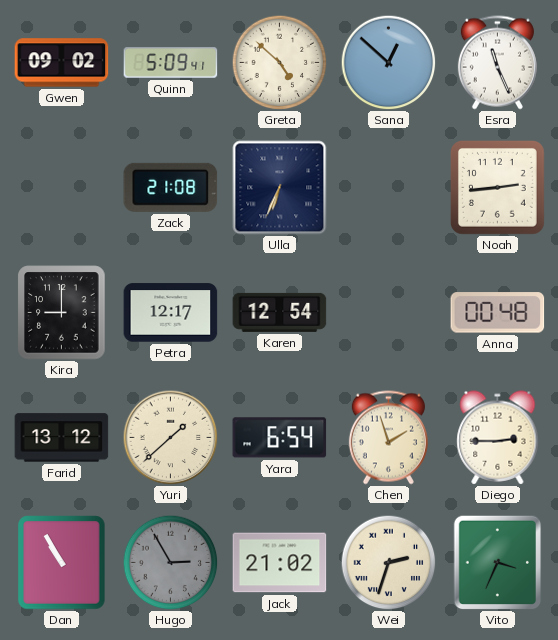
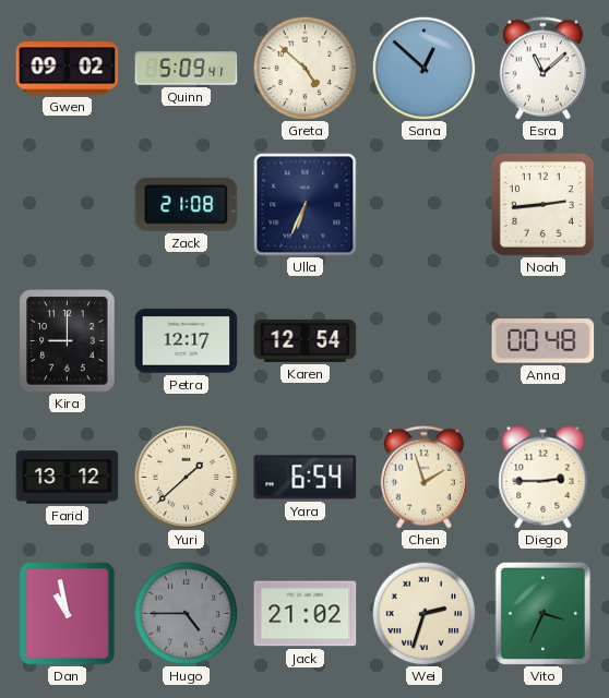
Esra: 11:26 -> 11:08
Dan: 10:55 -> 10:58
Hugo: 2:55 -> 4:45
